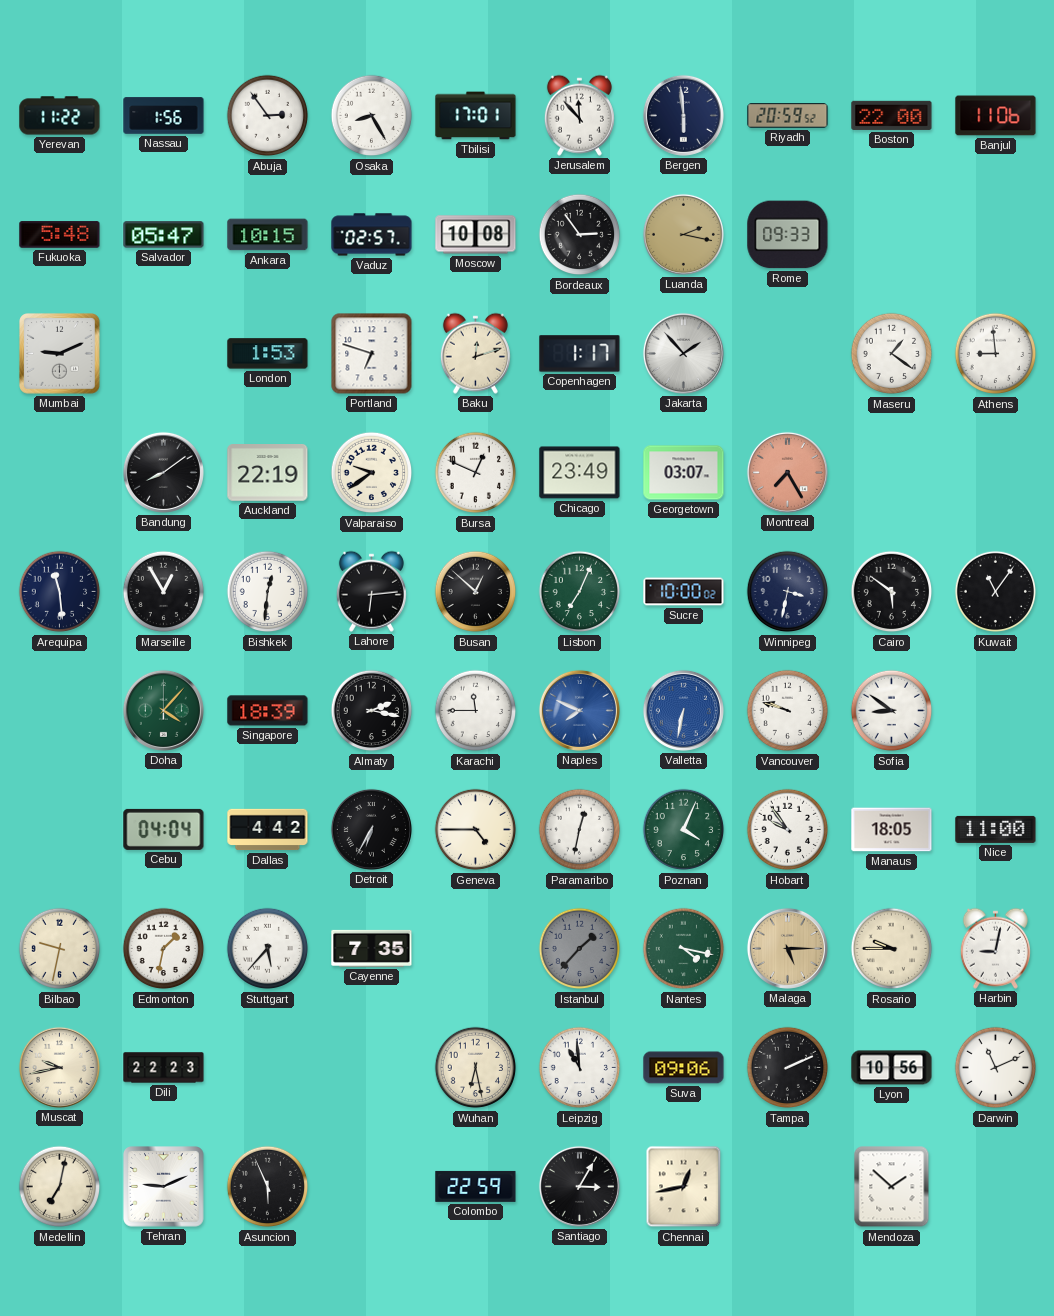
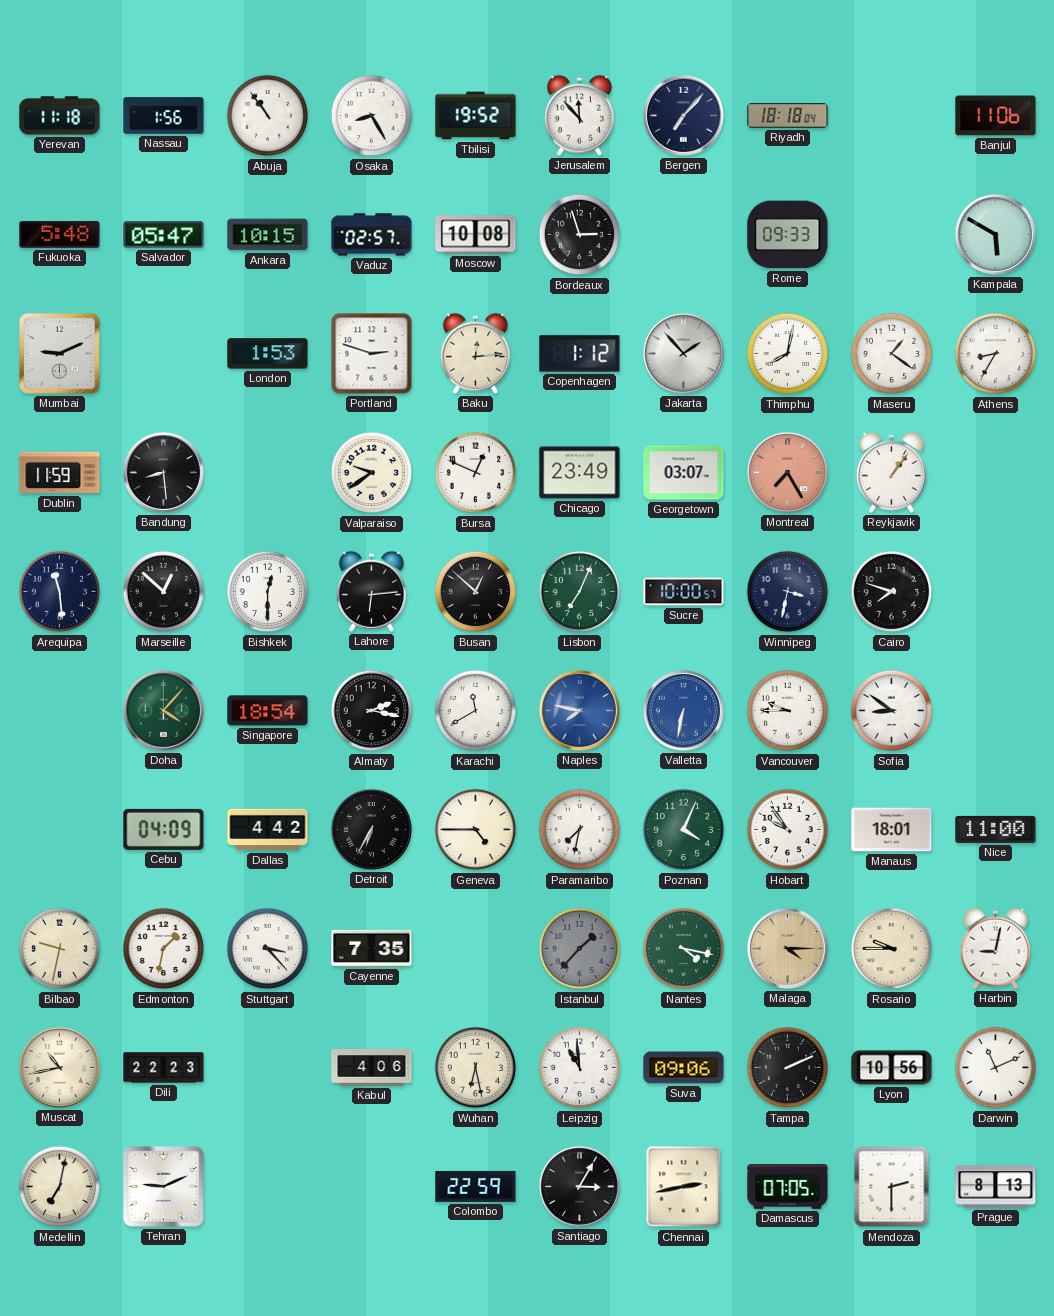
Yerevan: 11:22 -> 11:18
Abuja: 2:54 -> 10:54
Tbilisi: 17:01 -> 19:52
Bergen: 5:59 -> 7:07
Riyadh: 20:59 -> 18:18
Boston: 22:00 -> none
Bordeaux: 2:54 -> 2:57
Luanda: 2:17 -> none
Kampala: none -> 5:50
Portland: 6:48 -> 2:48
Baku: 12:12 -> 12:14
Copenhagen: 1:17 -> 1:12
Thimphu: none -> 8:02
Athens: 8:59 -> 8:35
Dublin: none -> 11:59
Bandung: 8:09 -> 8:29
Auckland: 22:19 -> none
Reykjavik: none -> 1:06
Marseille: 12:55 -> 12:52
Bishkek: 12:31 -> 12:30
Sucre: 10:00:02 -> 10:00:57
Cairo: 5:51 -> 7:48
Kuwait: 11:06 -> none
Singapore: 18:39 -> 18:54
Karachi: 11:45 -> 11:40
Naples: 7:49 -> 7:47
Vancouver: 9:48 -> 9:45
Cebu: 04:04 -> 04:09
Paramaribo: 12:32 -> 7:32
Manaus: 18:05 -> 18:01
Stuttgart: 5:37 -> 3:23
Malaga: 5:15 -> 4:15
Muscat: 9:43 -> 10:43
Kabul: none -> 4:06
Asuncion: 5:56 -> none
Chennai: 12:43 -> 2:43
Damascus: none -> 07:05
Mendoza: 1:52 -> 2:30
Prague: none -> 8:13
